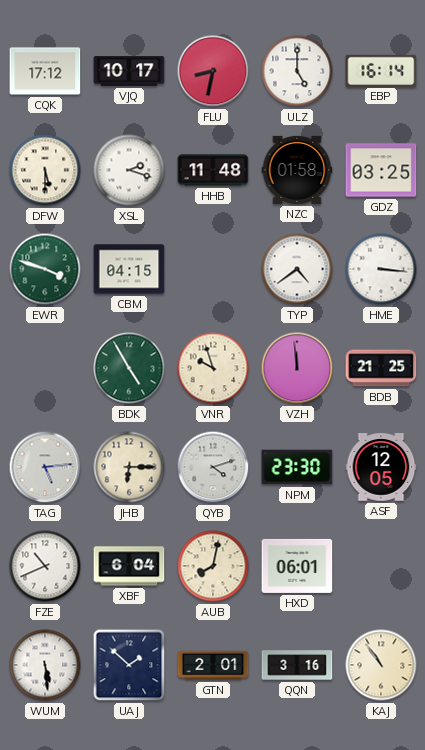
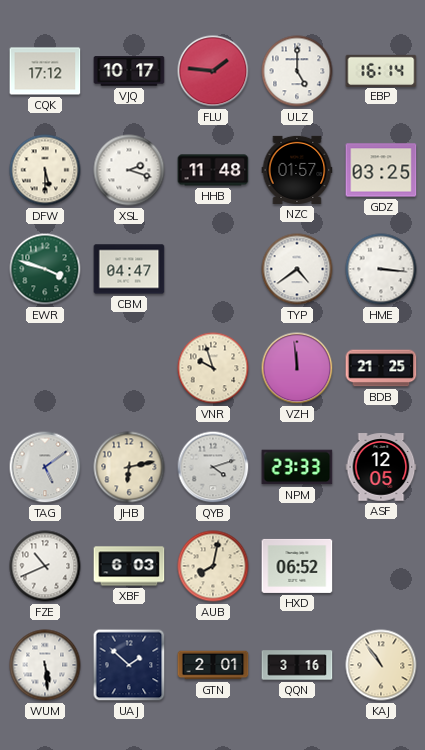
FLU: 8:32 -> 1:46
NZC: 01:58 -> 01:57
CBM: 04:15 -> 04:47
BDK: 4:55 -> none
TAG: 5:14 -> 5:09
JHB: 6:15 -> 6:13
NPM: 23:30 -> 23:33
XBF: 6:04 -> 6:03
HXD: 06:01 -> 06:52
